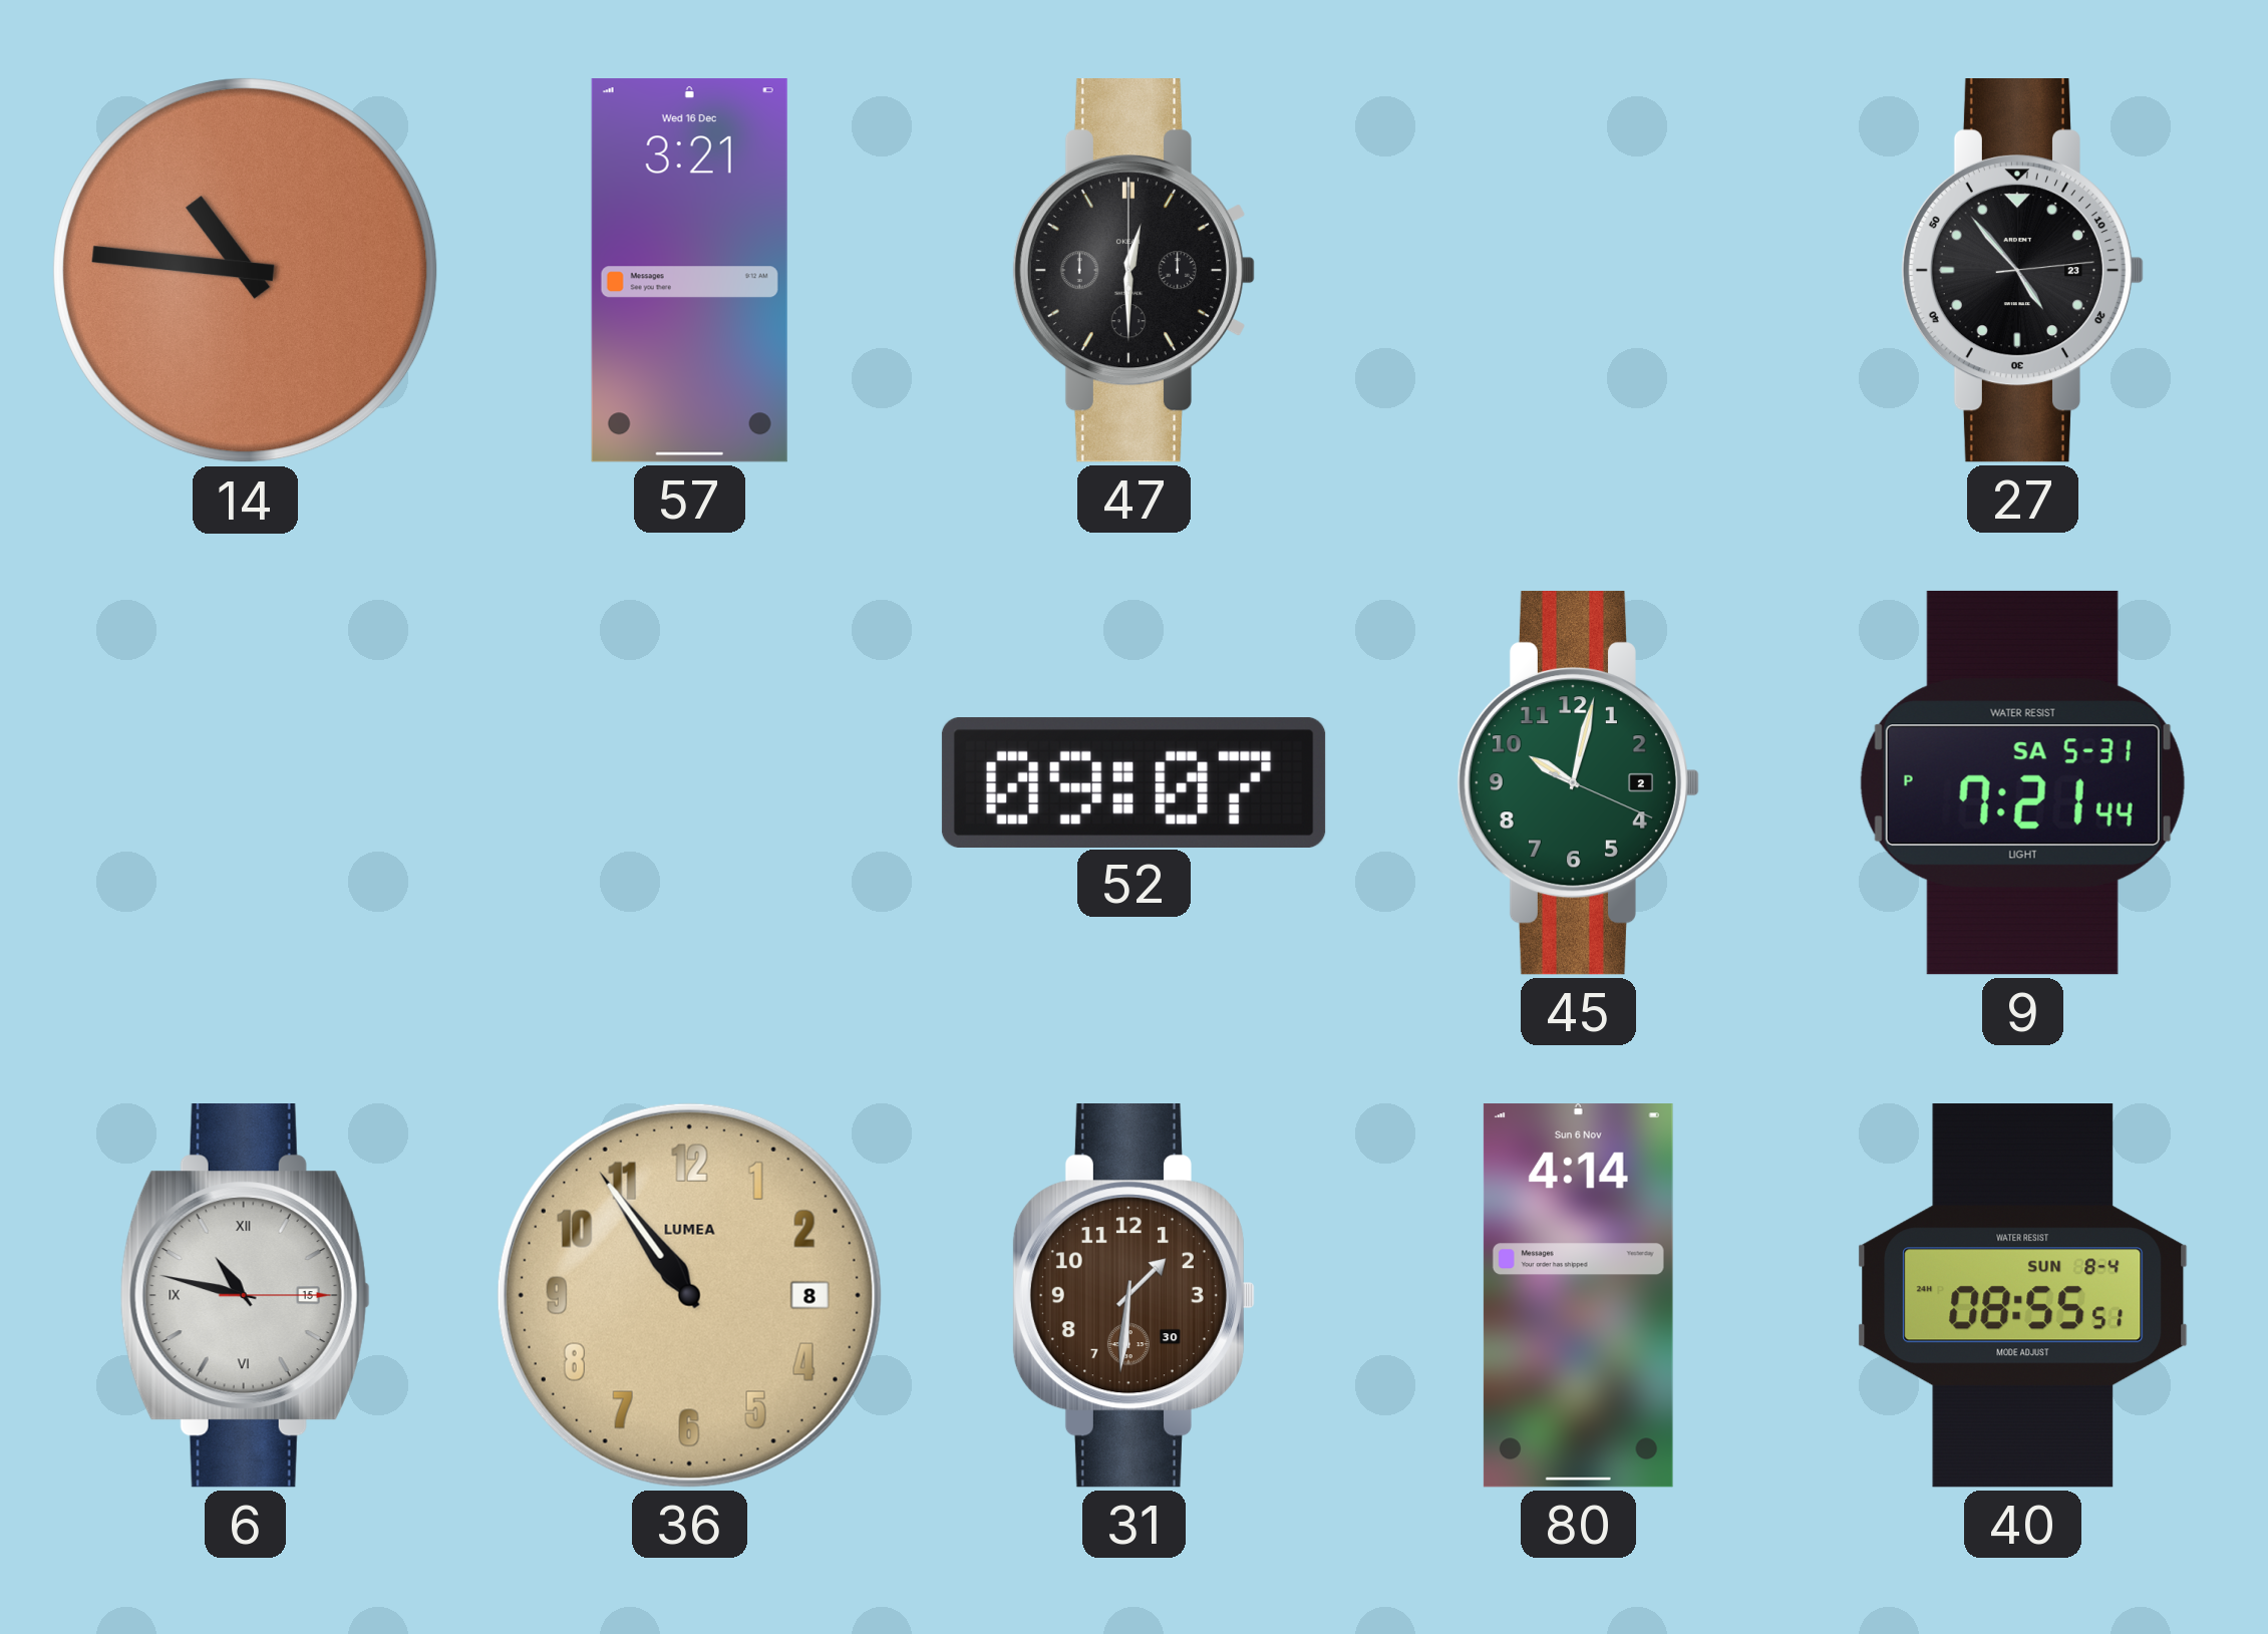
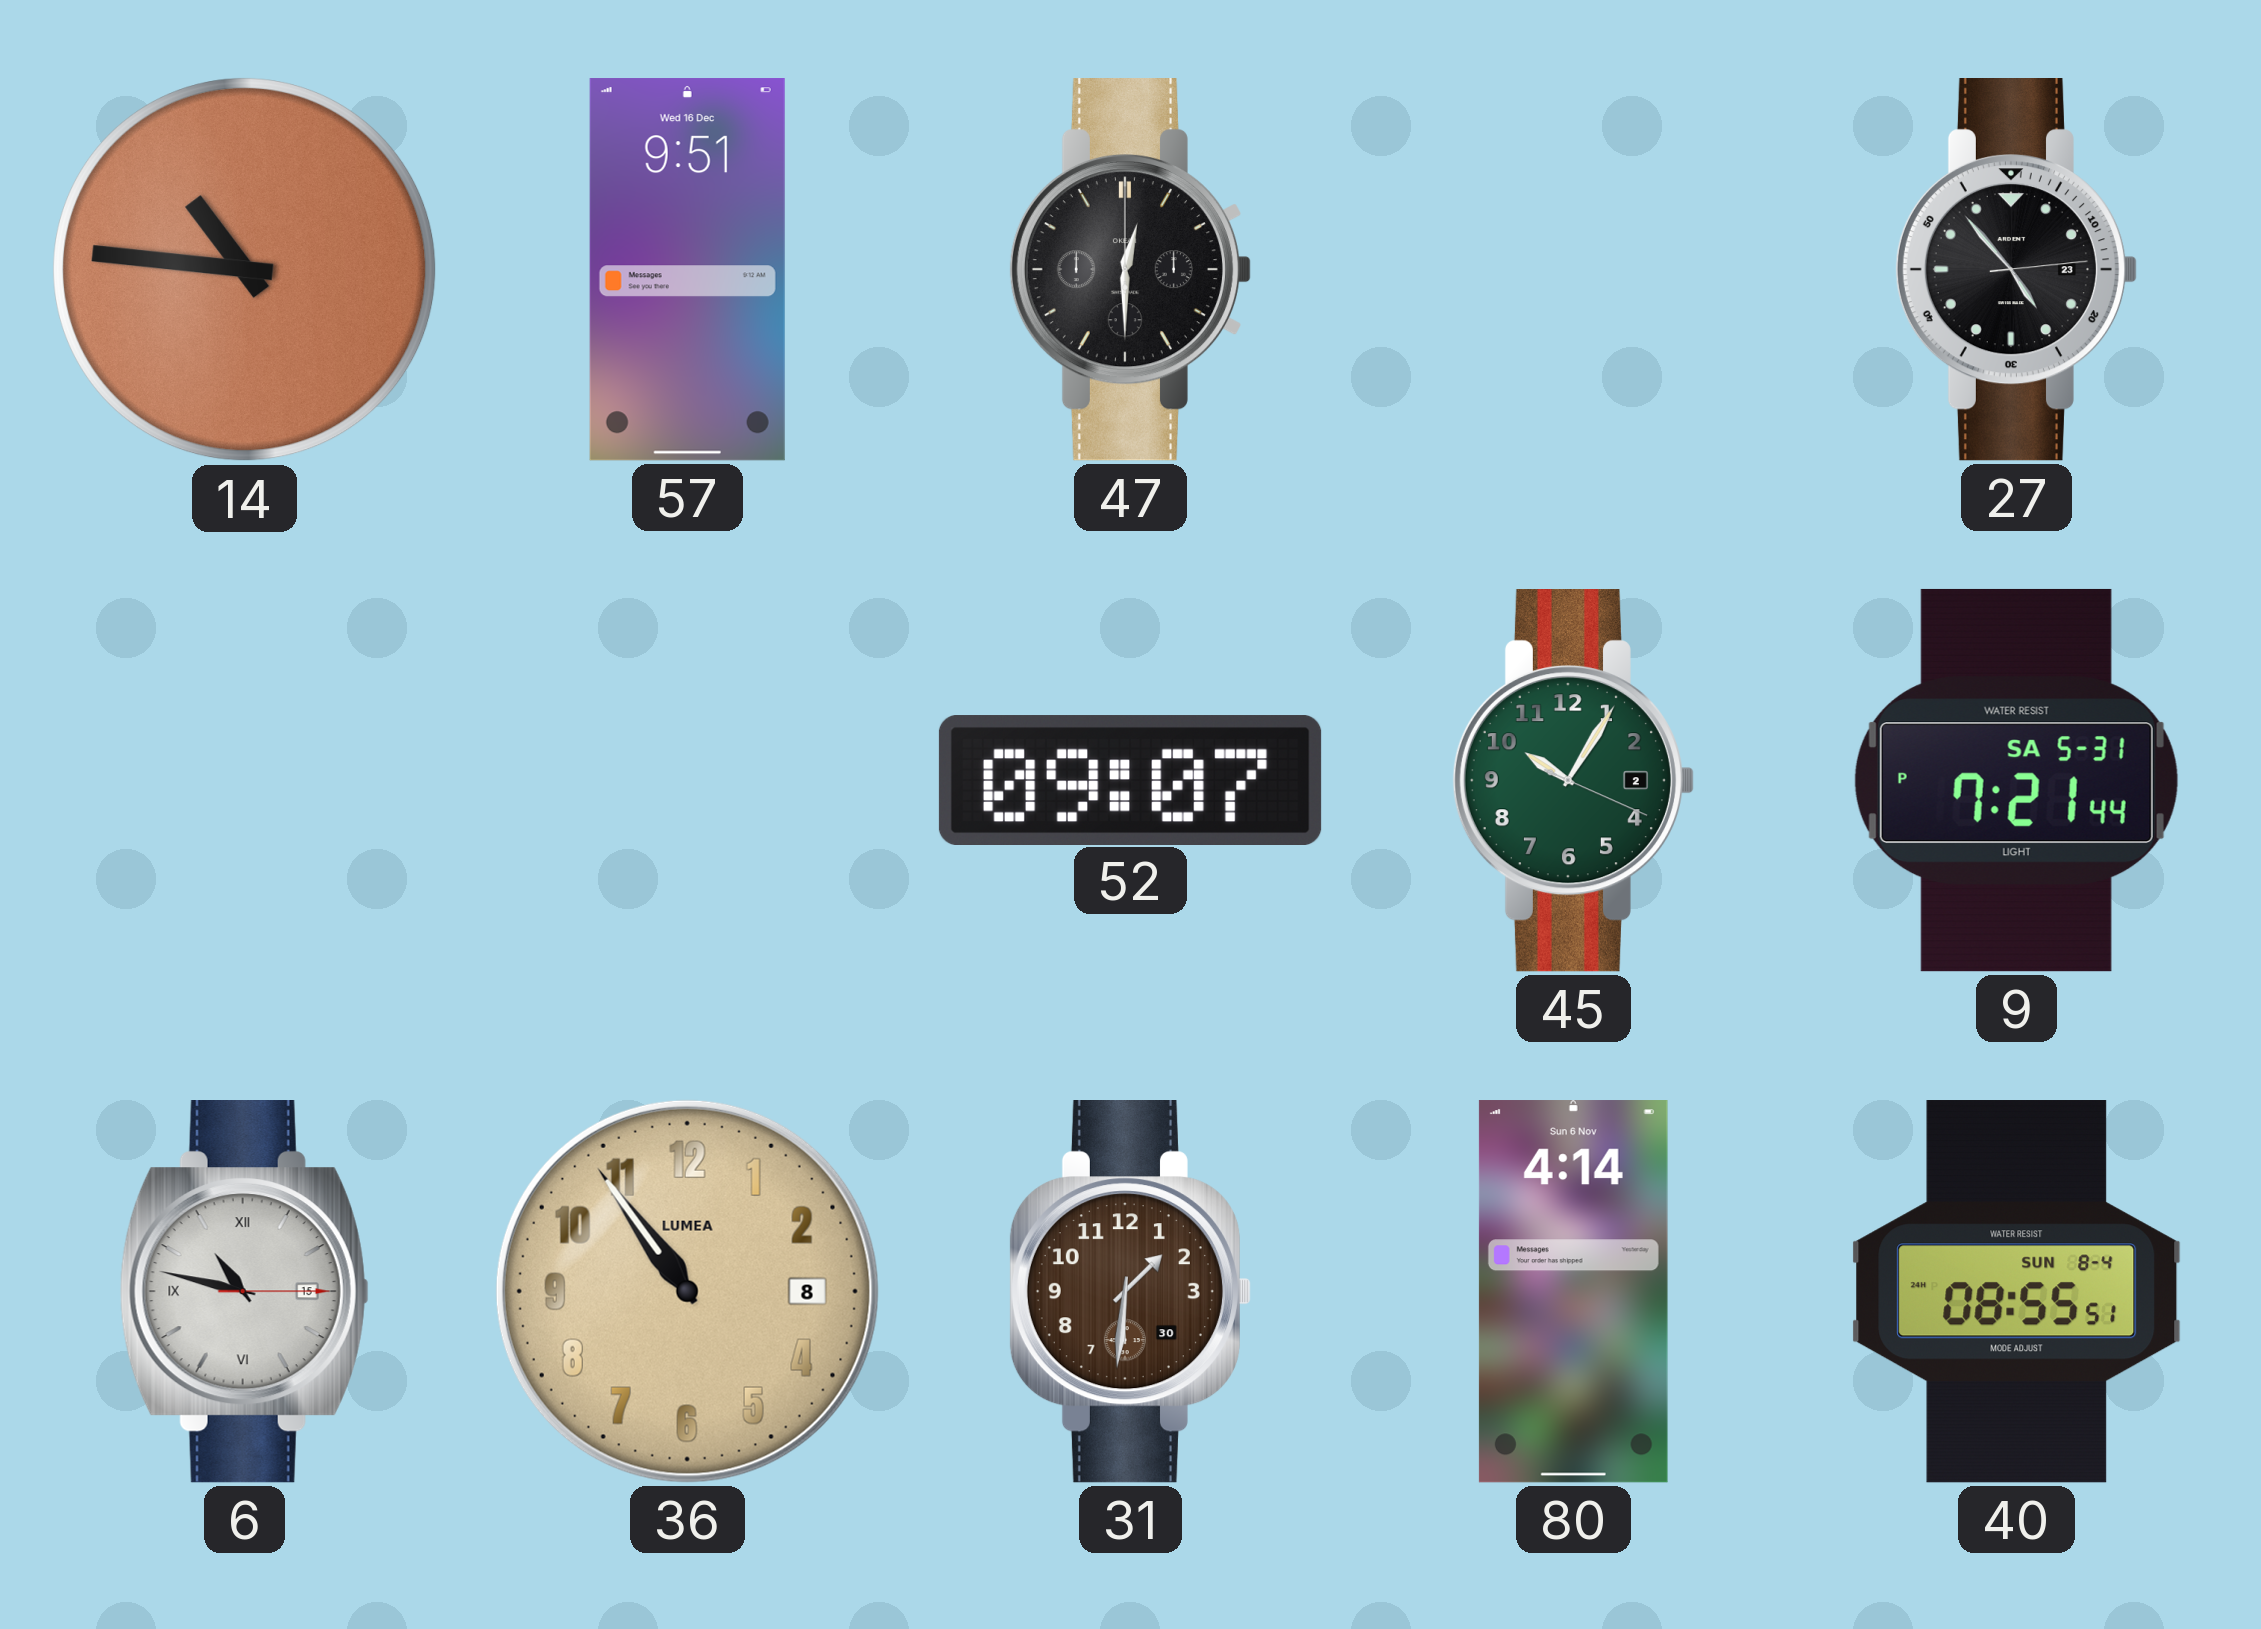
57: 3:21 -> 9:51
45: 10:02 -> 10:05
